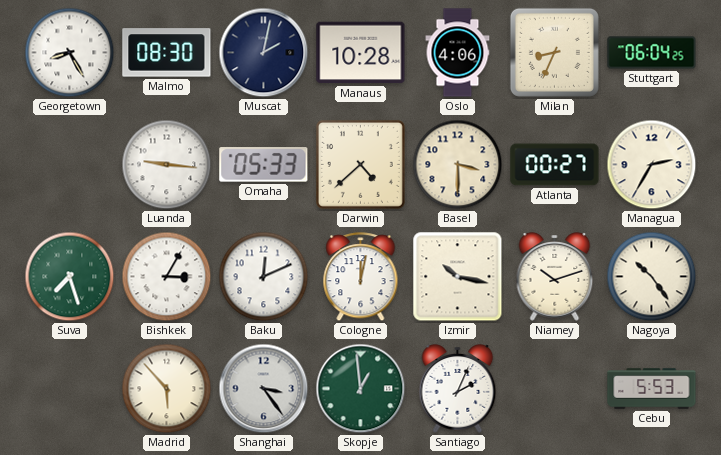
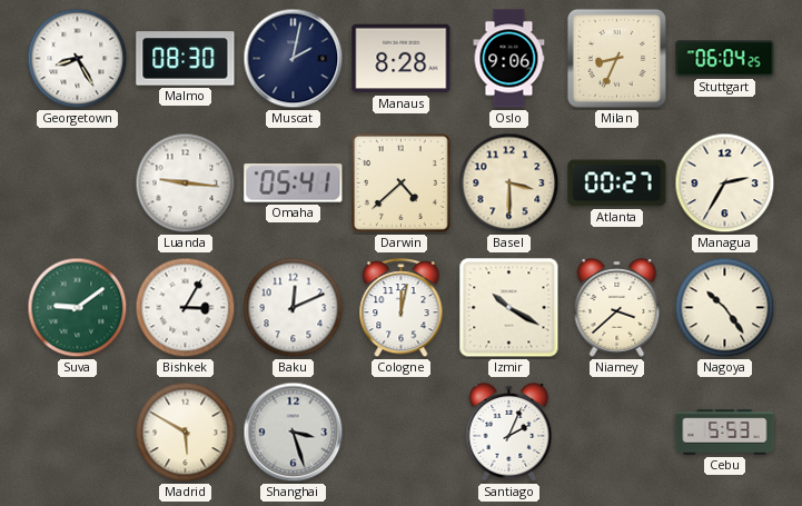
Manaus: 10:28 -> 8:28
Oslo: 4:06 -> 9:06
Omaha: 05:33 -> 05:41
Suva: 7:27 -> 9:09
Izmir: 10:17 -> 10:20
Niamey: 10:12 -> 3:38
Madrid: 5:53 -> 5:50
Shanghai: 3:24 -> 3:27
Skopje: 12:59 -> none
